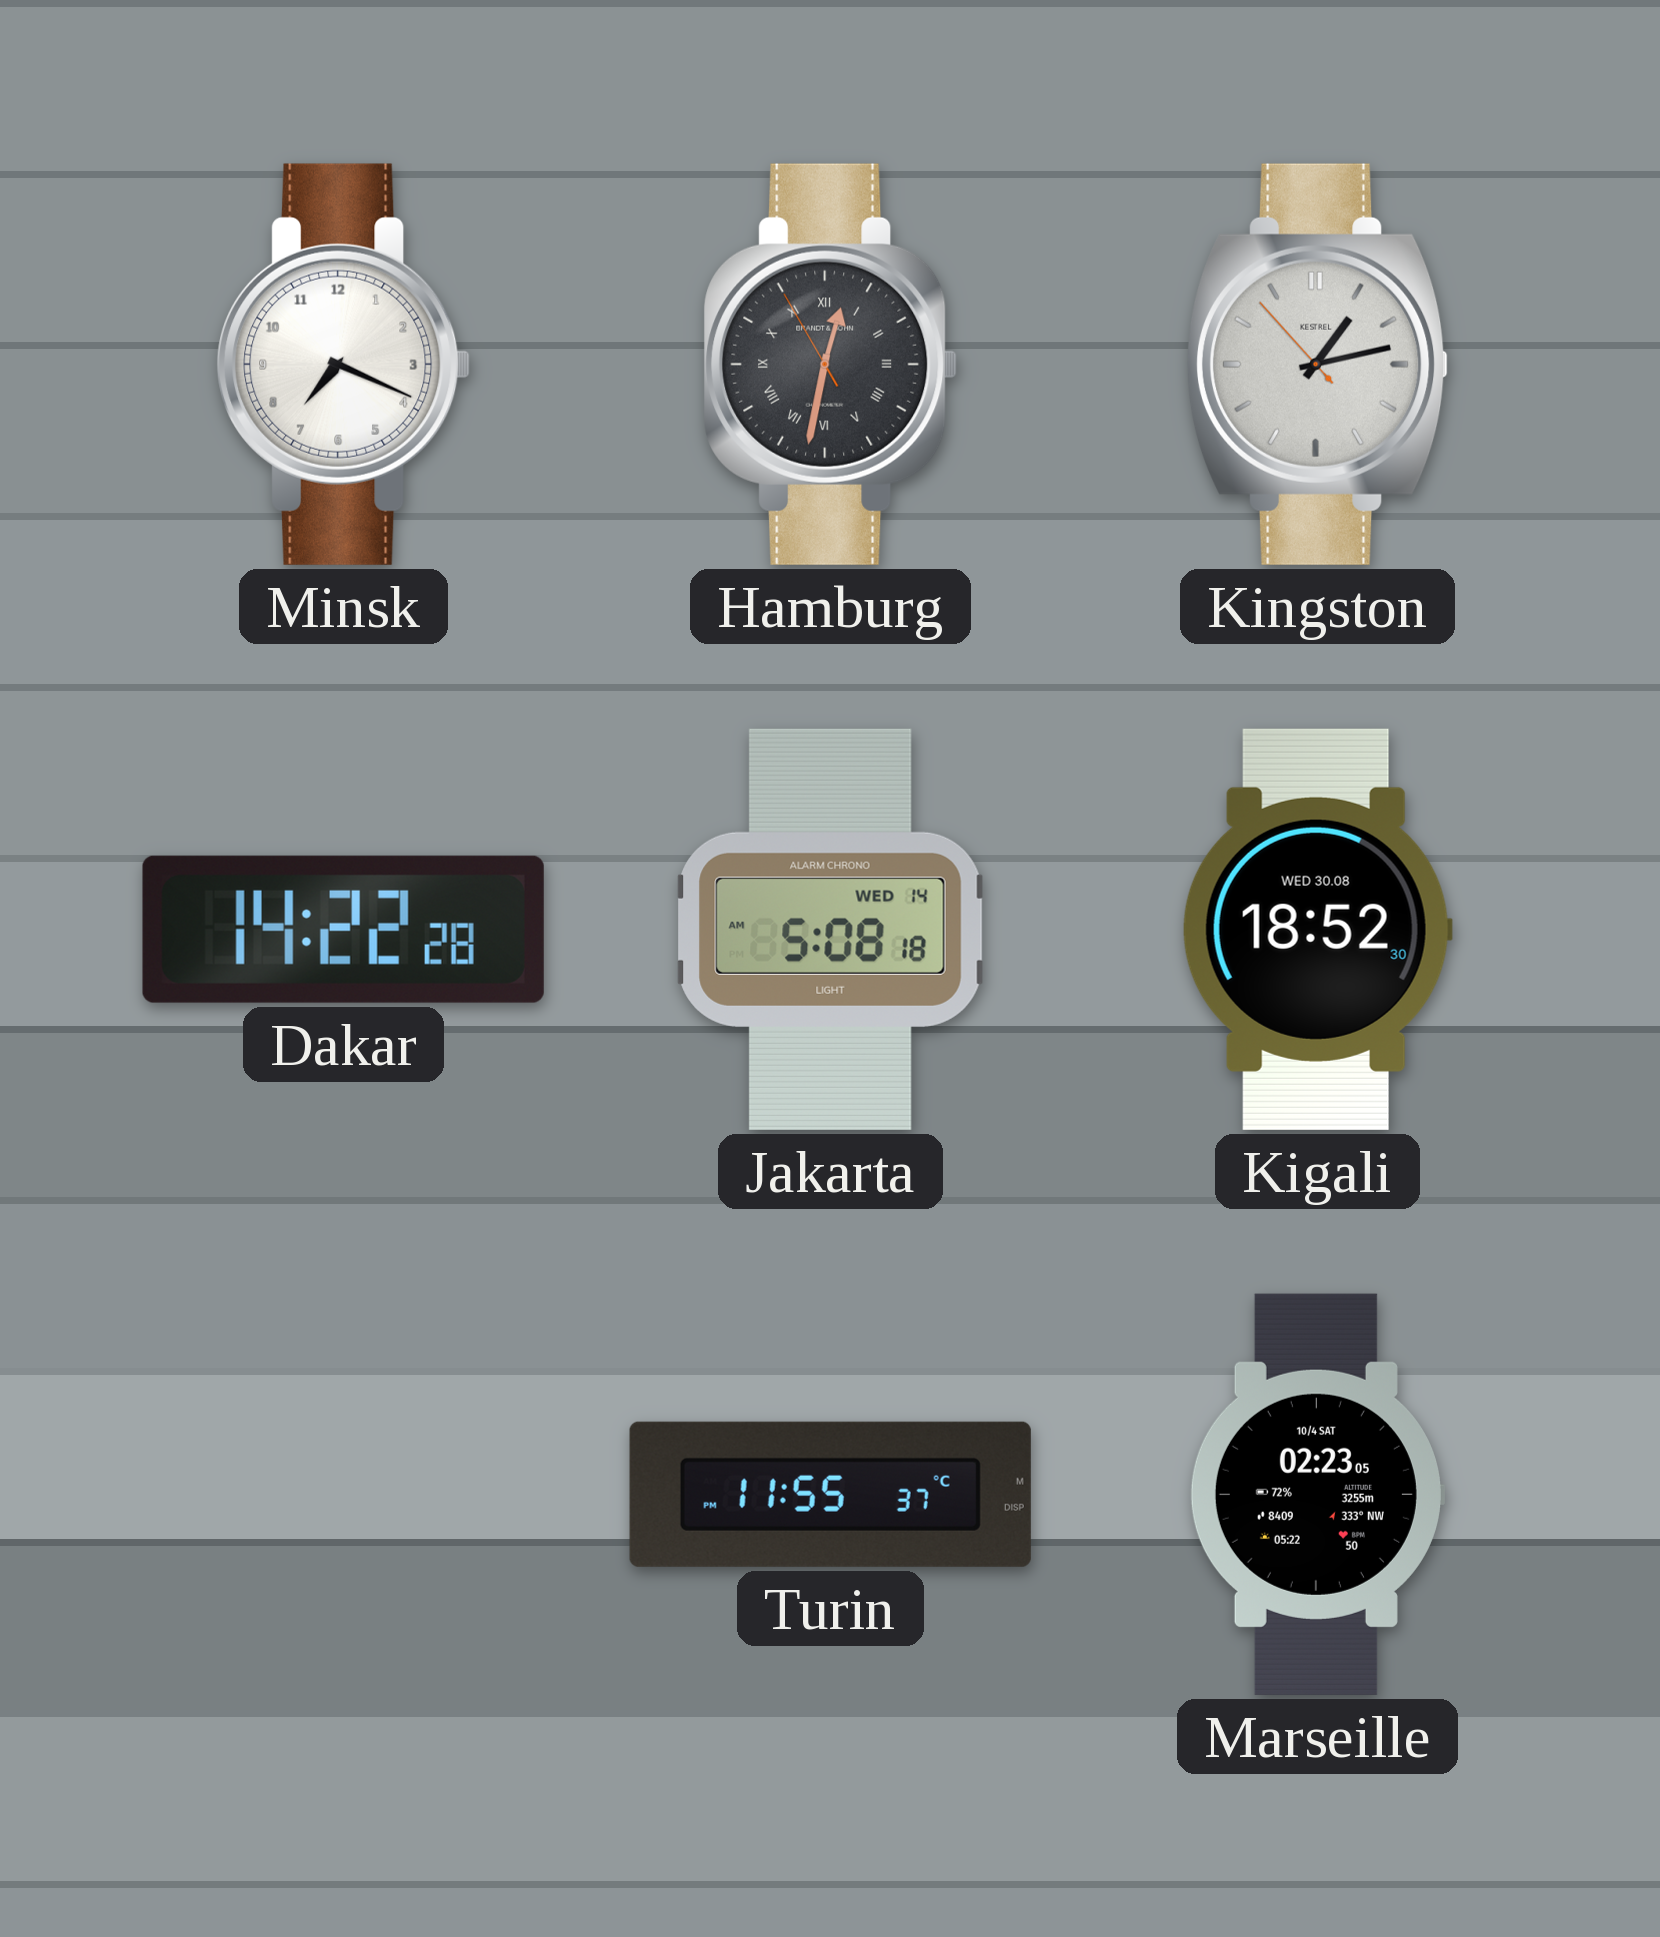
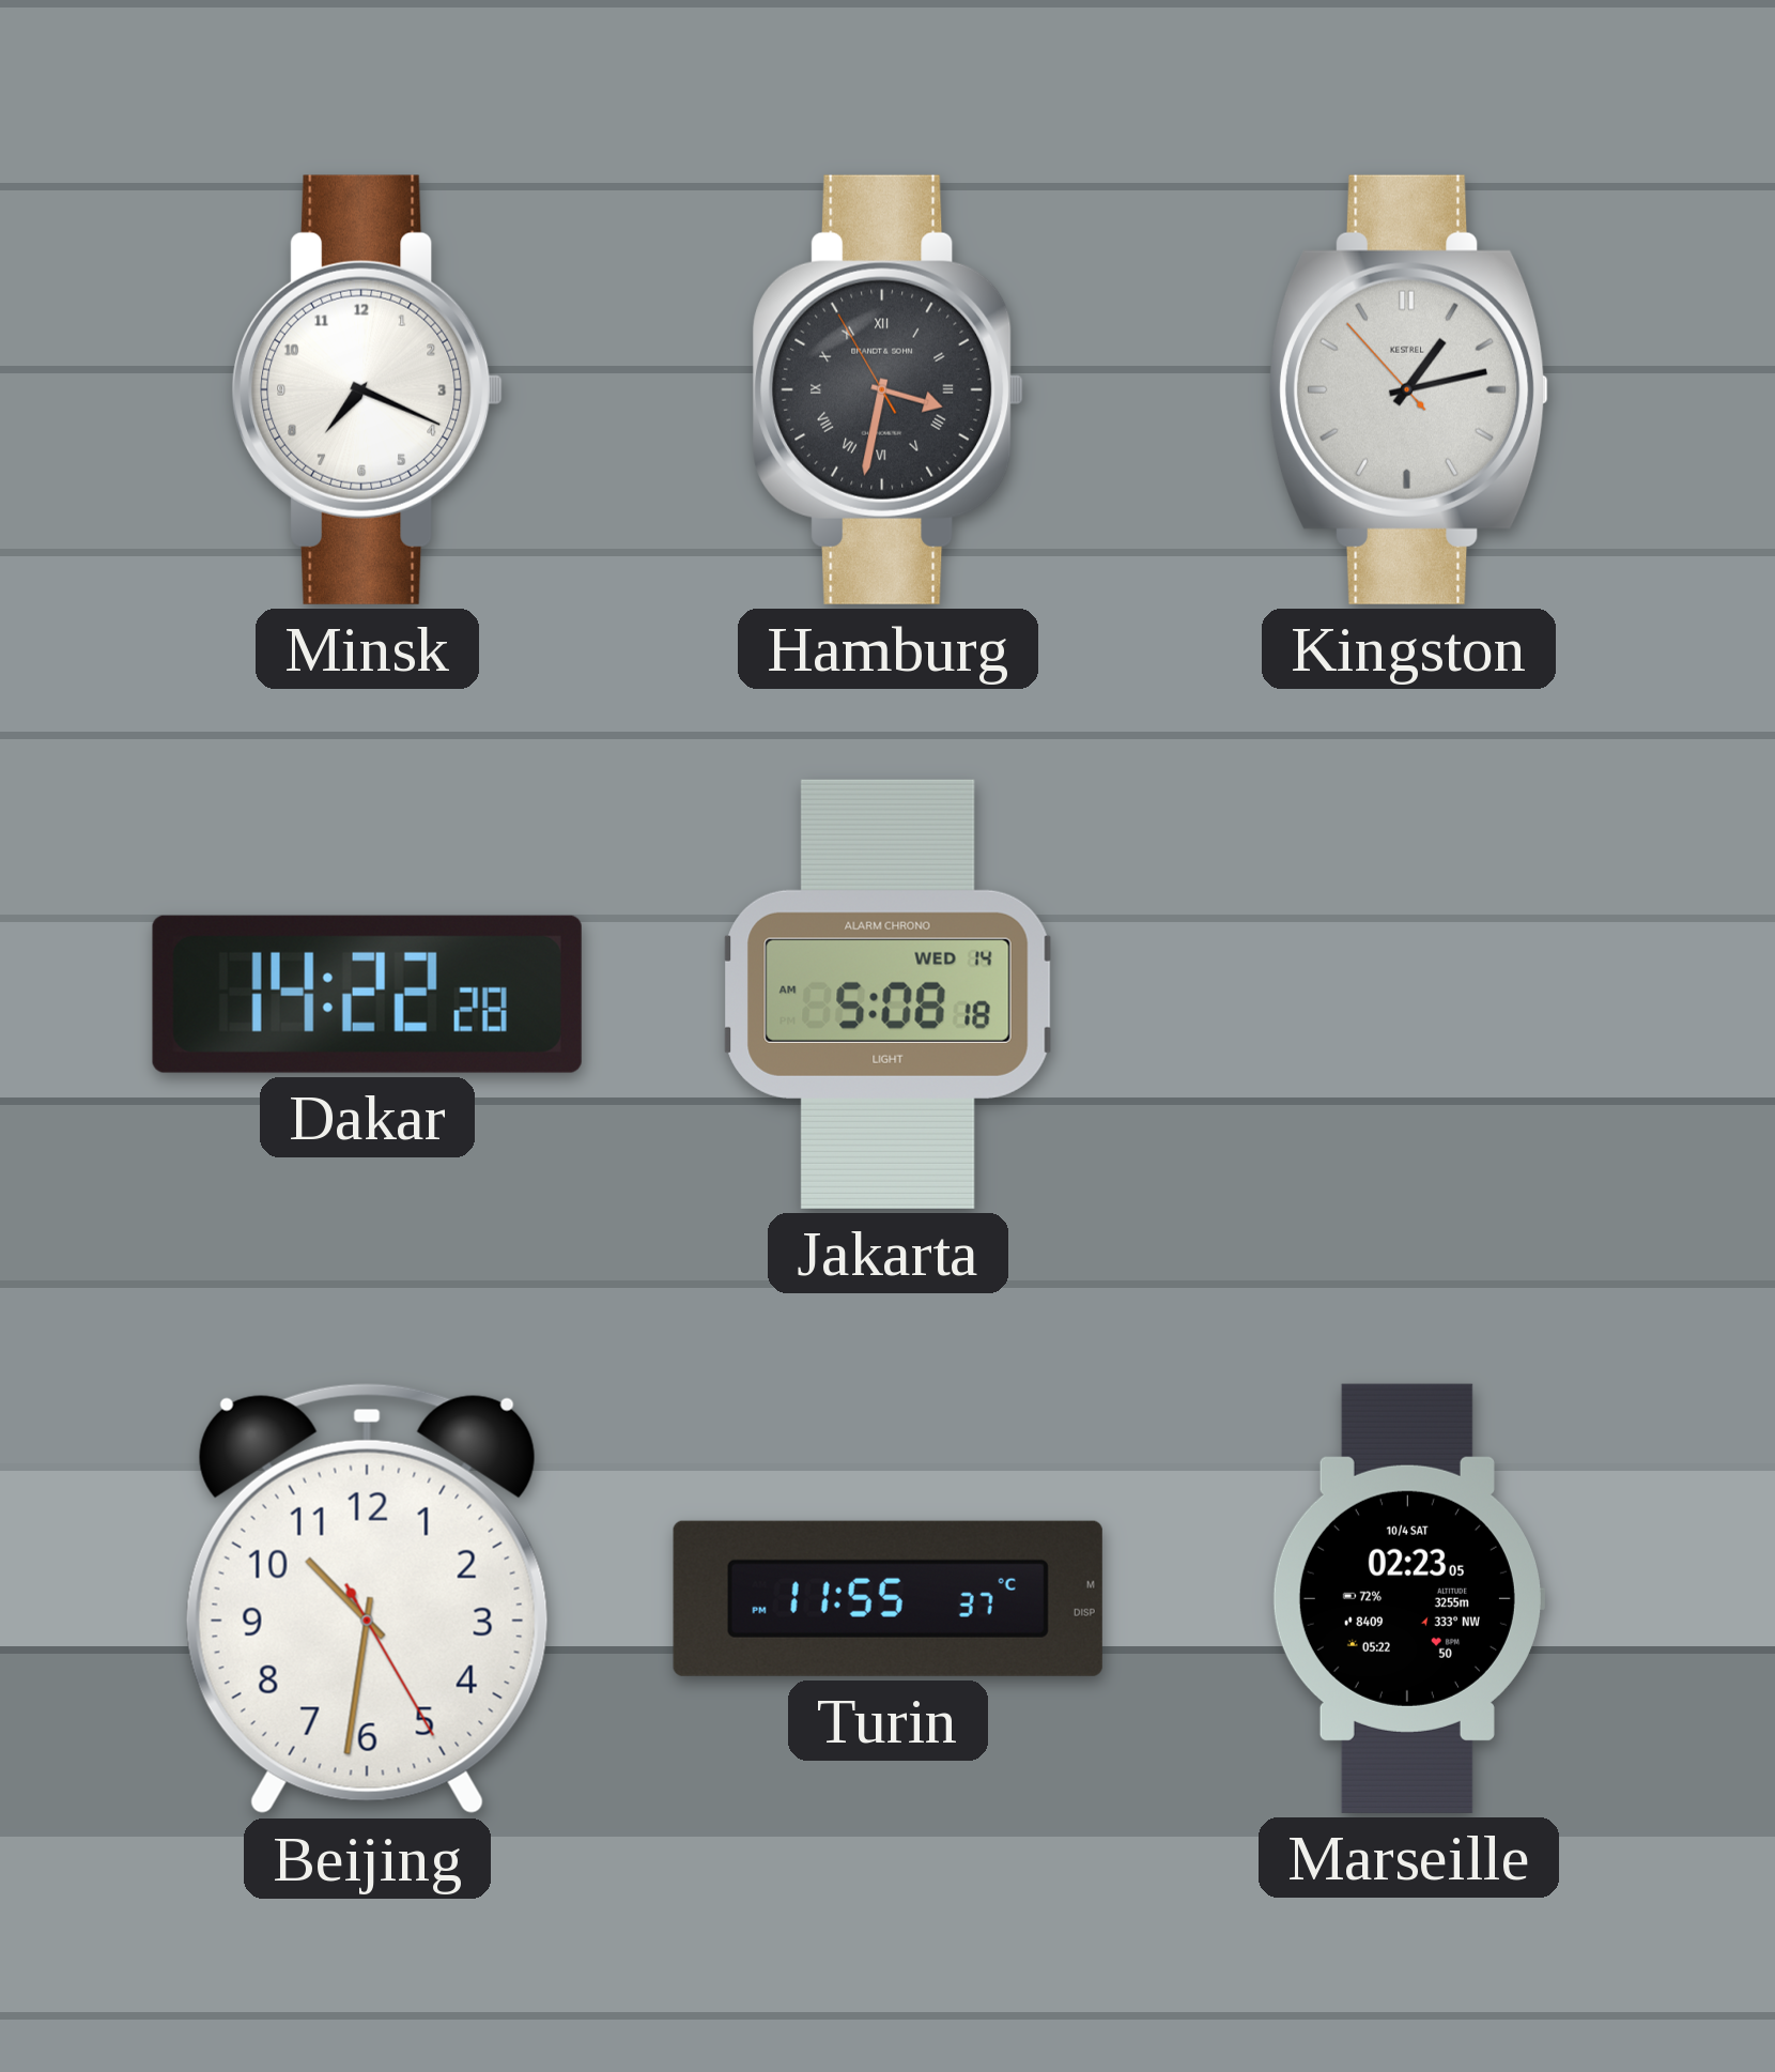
Hamburg: 12:31 -> 3:31
Kigali: 18:52 -> none
Beijing: none -> 10:31
